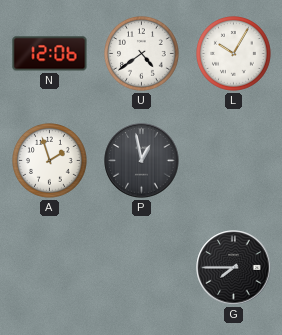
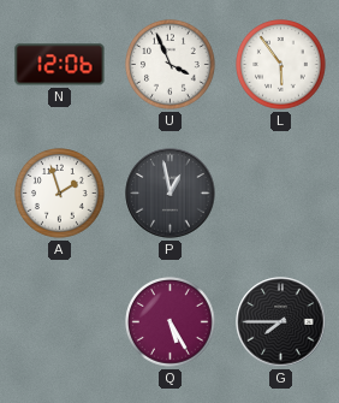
U: 4:39 -> 3:56
L: 10:05 -> 5:54
Q: none -> 5:25
